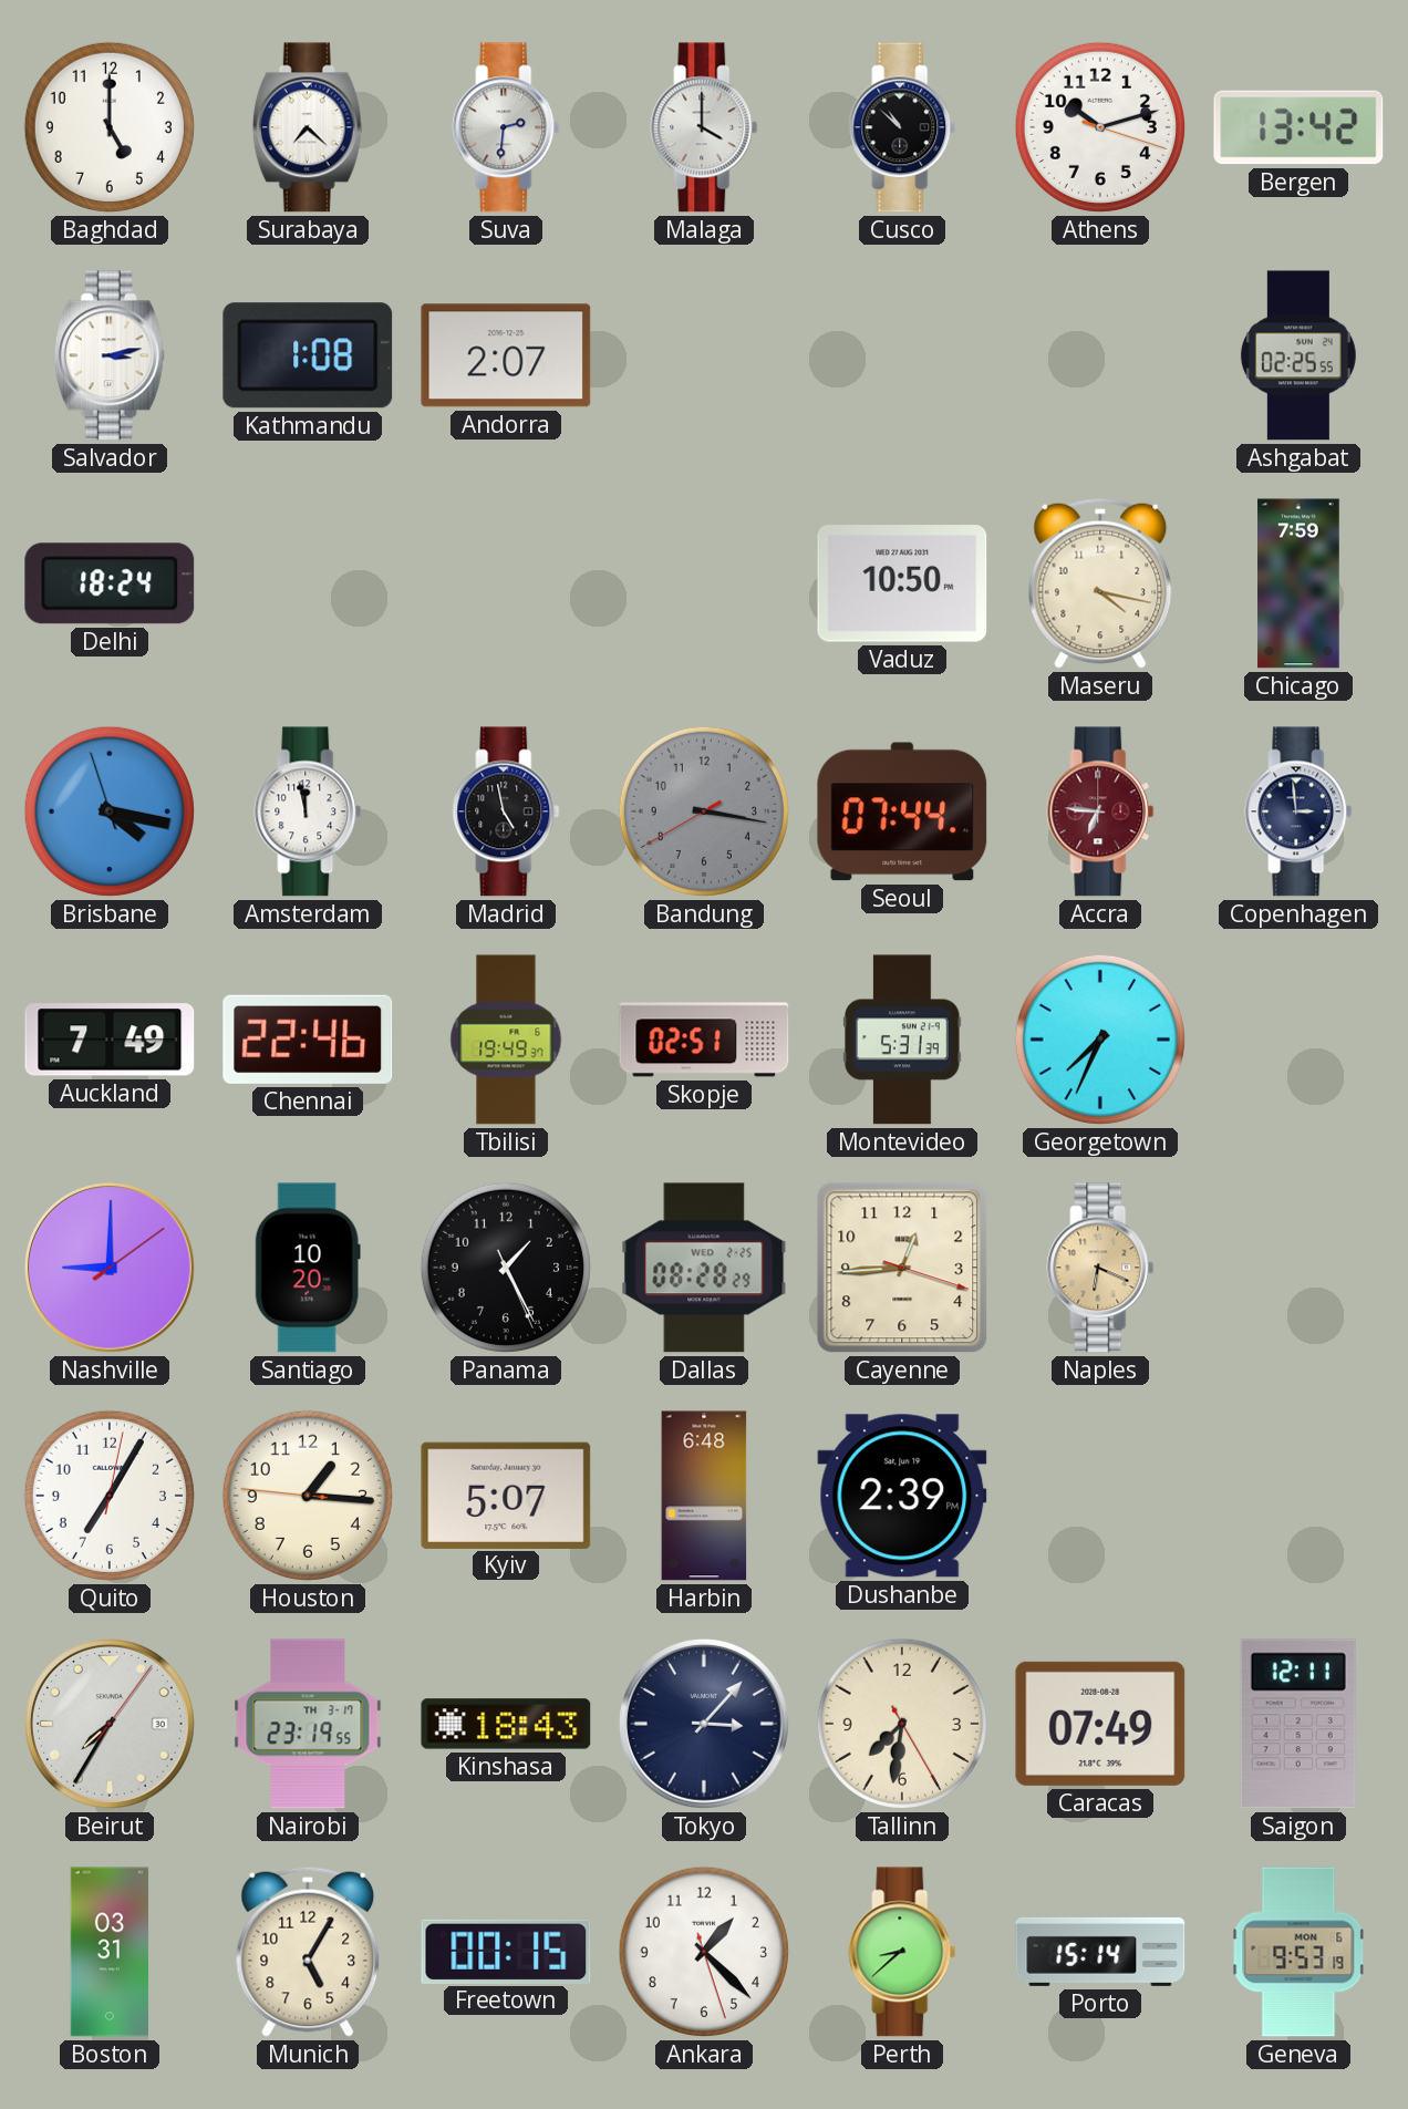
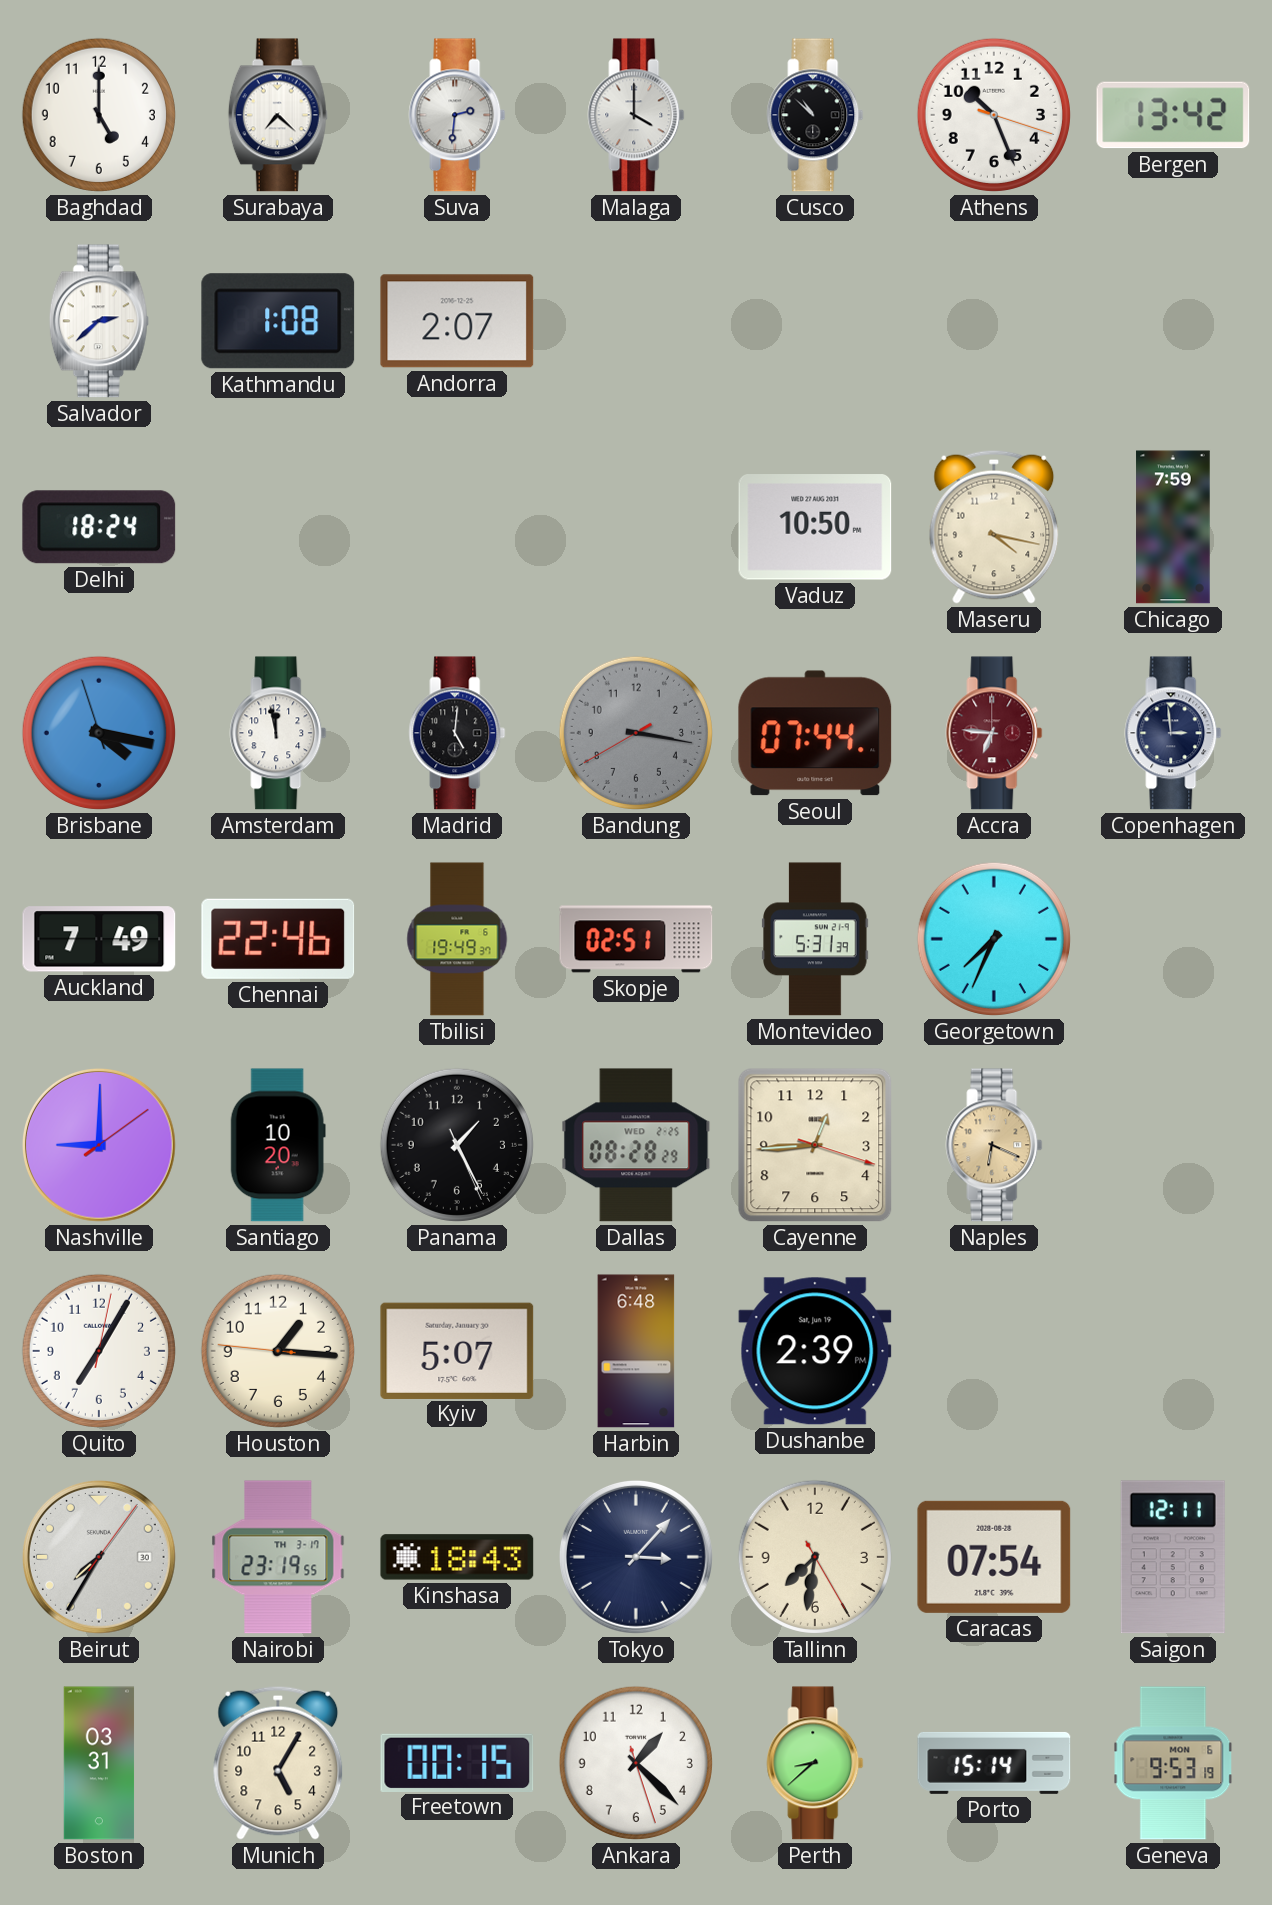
Athens: 10:12 -> 10:26
Salvador: 3:13 -> 2:38
Ashgabat: 02:25 -> none
Madrid: 4:58 -> 5:01
Caracas: 07:49 -> 07:54
